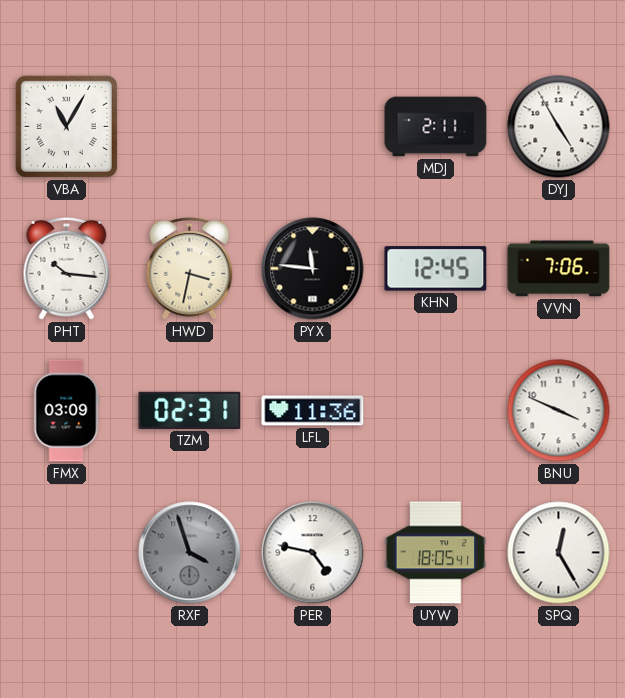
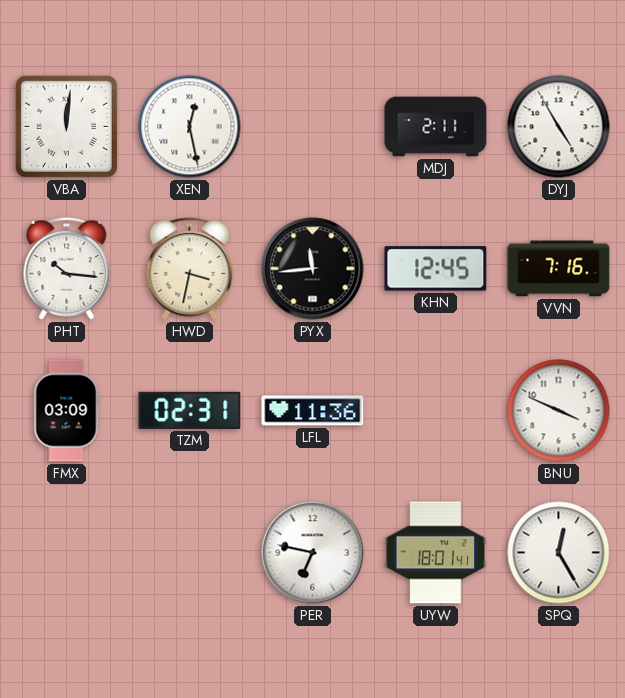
VBA: 11:05 -> 12:01
XEN: none -> 12:28
PYX: 11:46 -> 11:44
VVN: 7:06 -> 7:16
RXF: 3:57 -> none
PER: 4:47 -> 6:47
UYW: 18:05 -> 18:01
